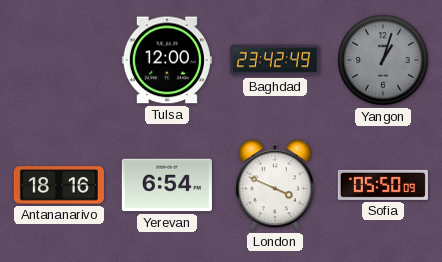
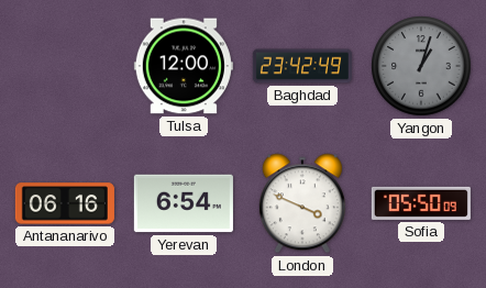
Antananarivo: 18:16 -> 06:16
